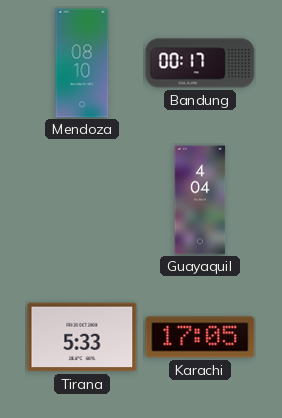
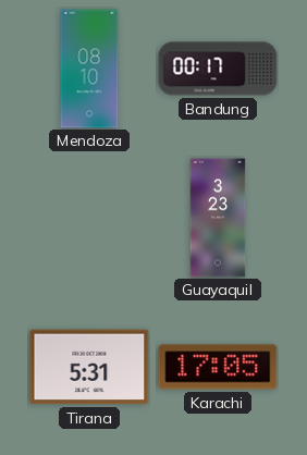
Guayaquil: 4:04 -> 3:23
Tirana: 5:33 -> 5:31
